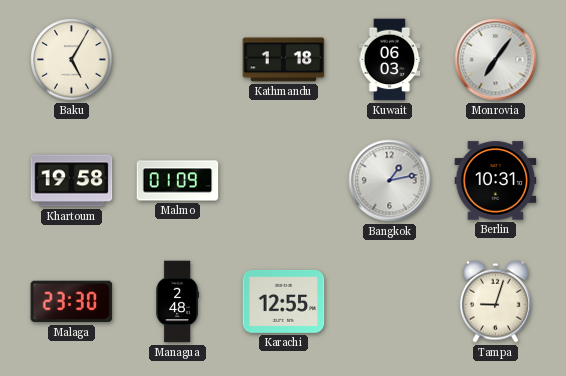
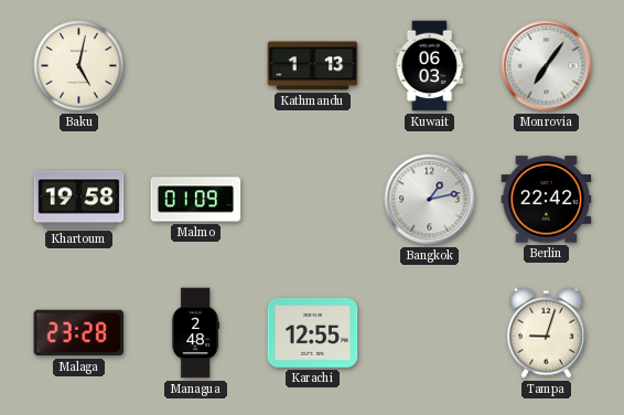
Baku: 5:05 -> 5:02
Kathmandu: 1:18 -> 1:13
Berlin: 10:31 -> 22:42
Malaga: 23:30 -> 23:28
